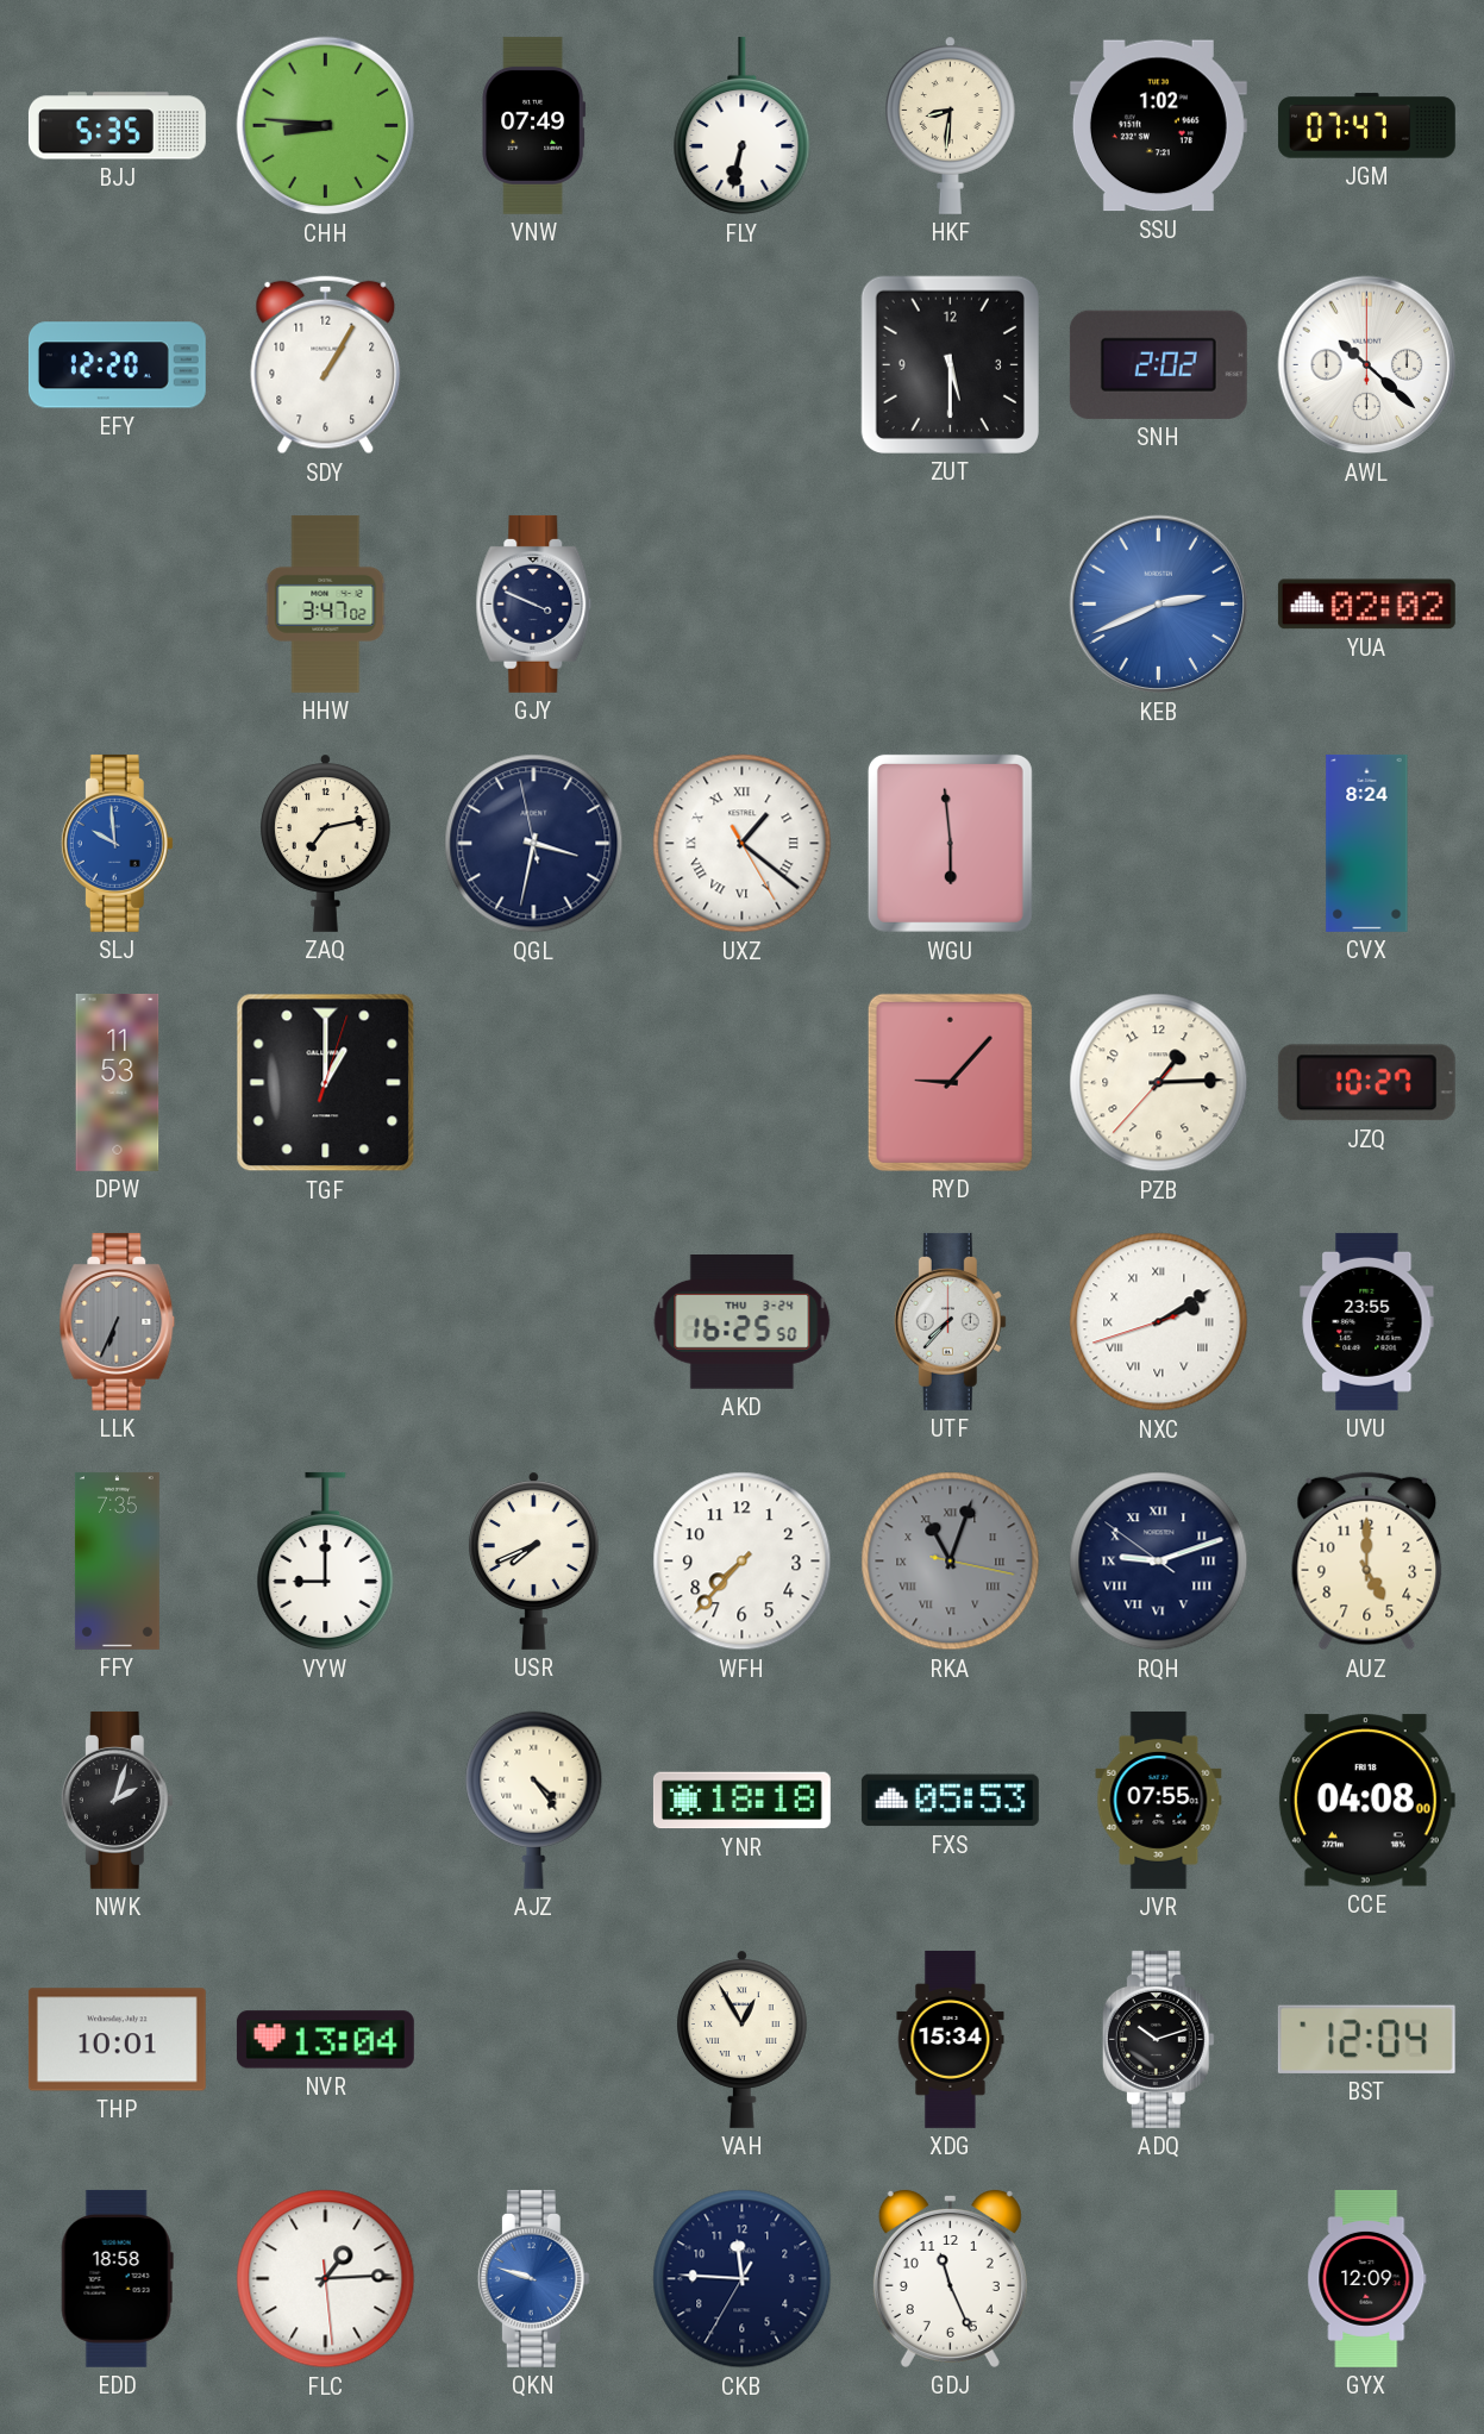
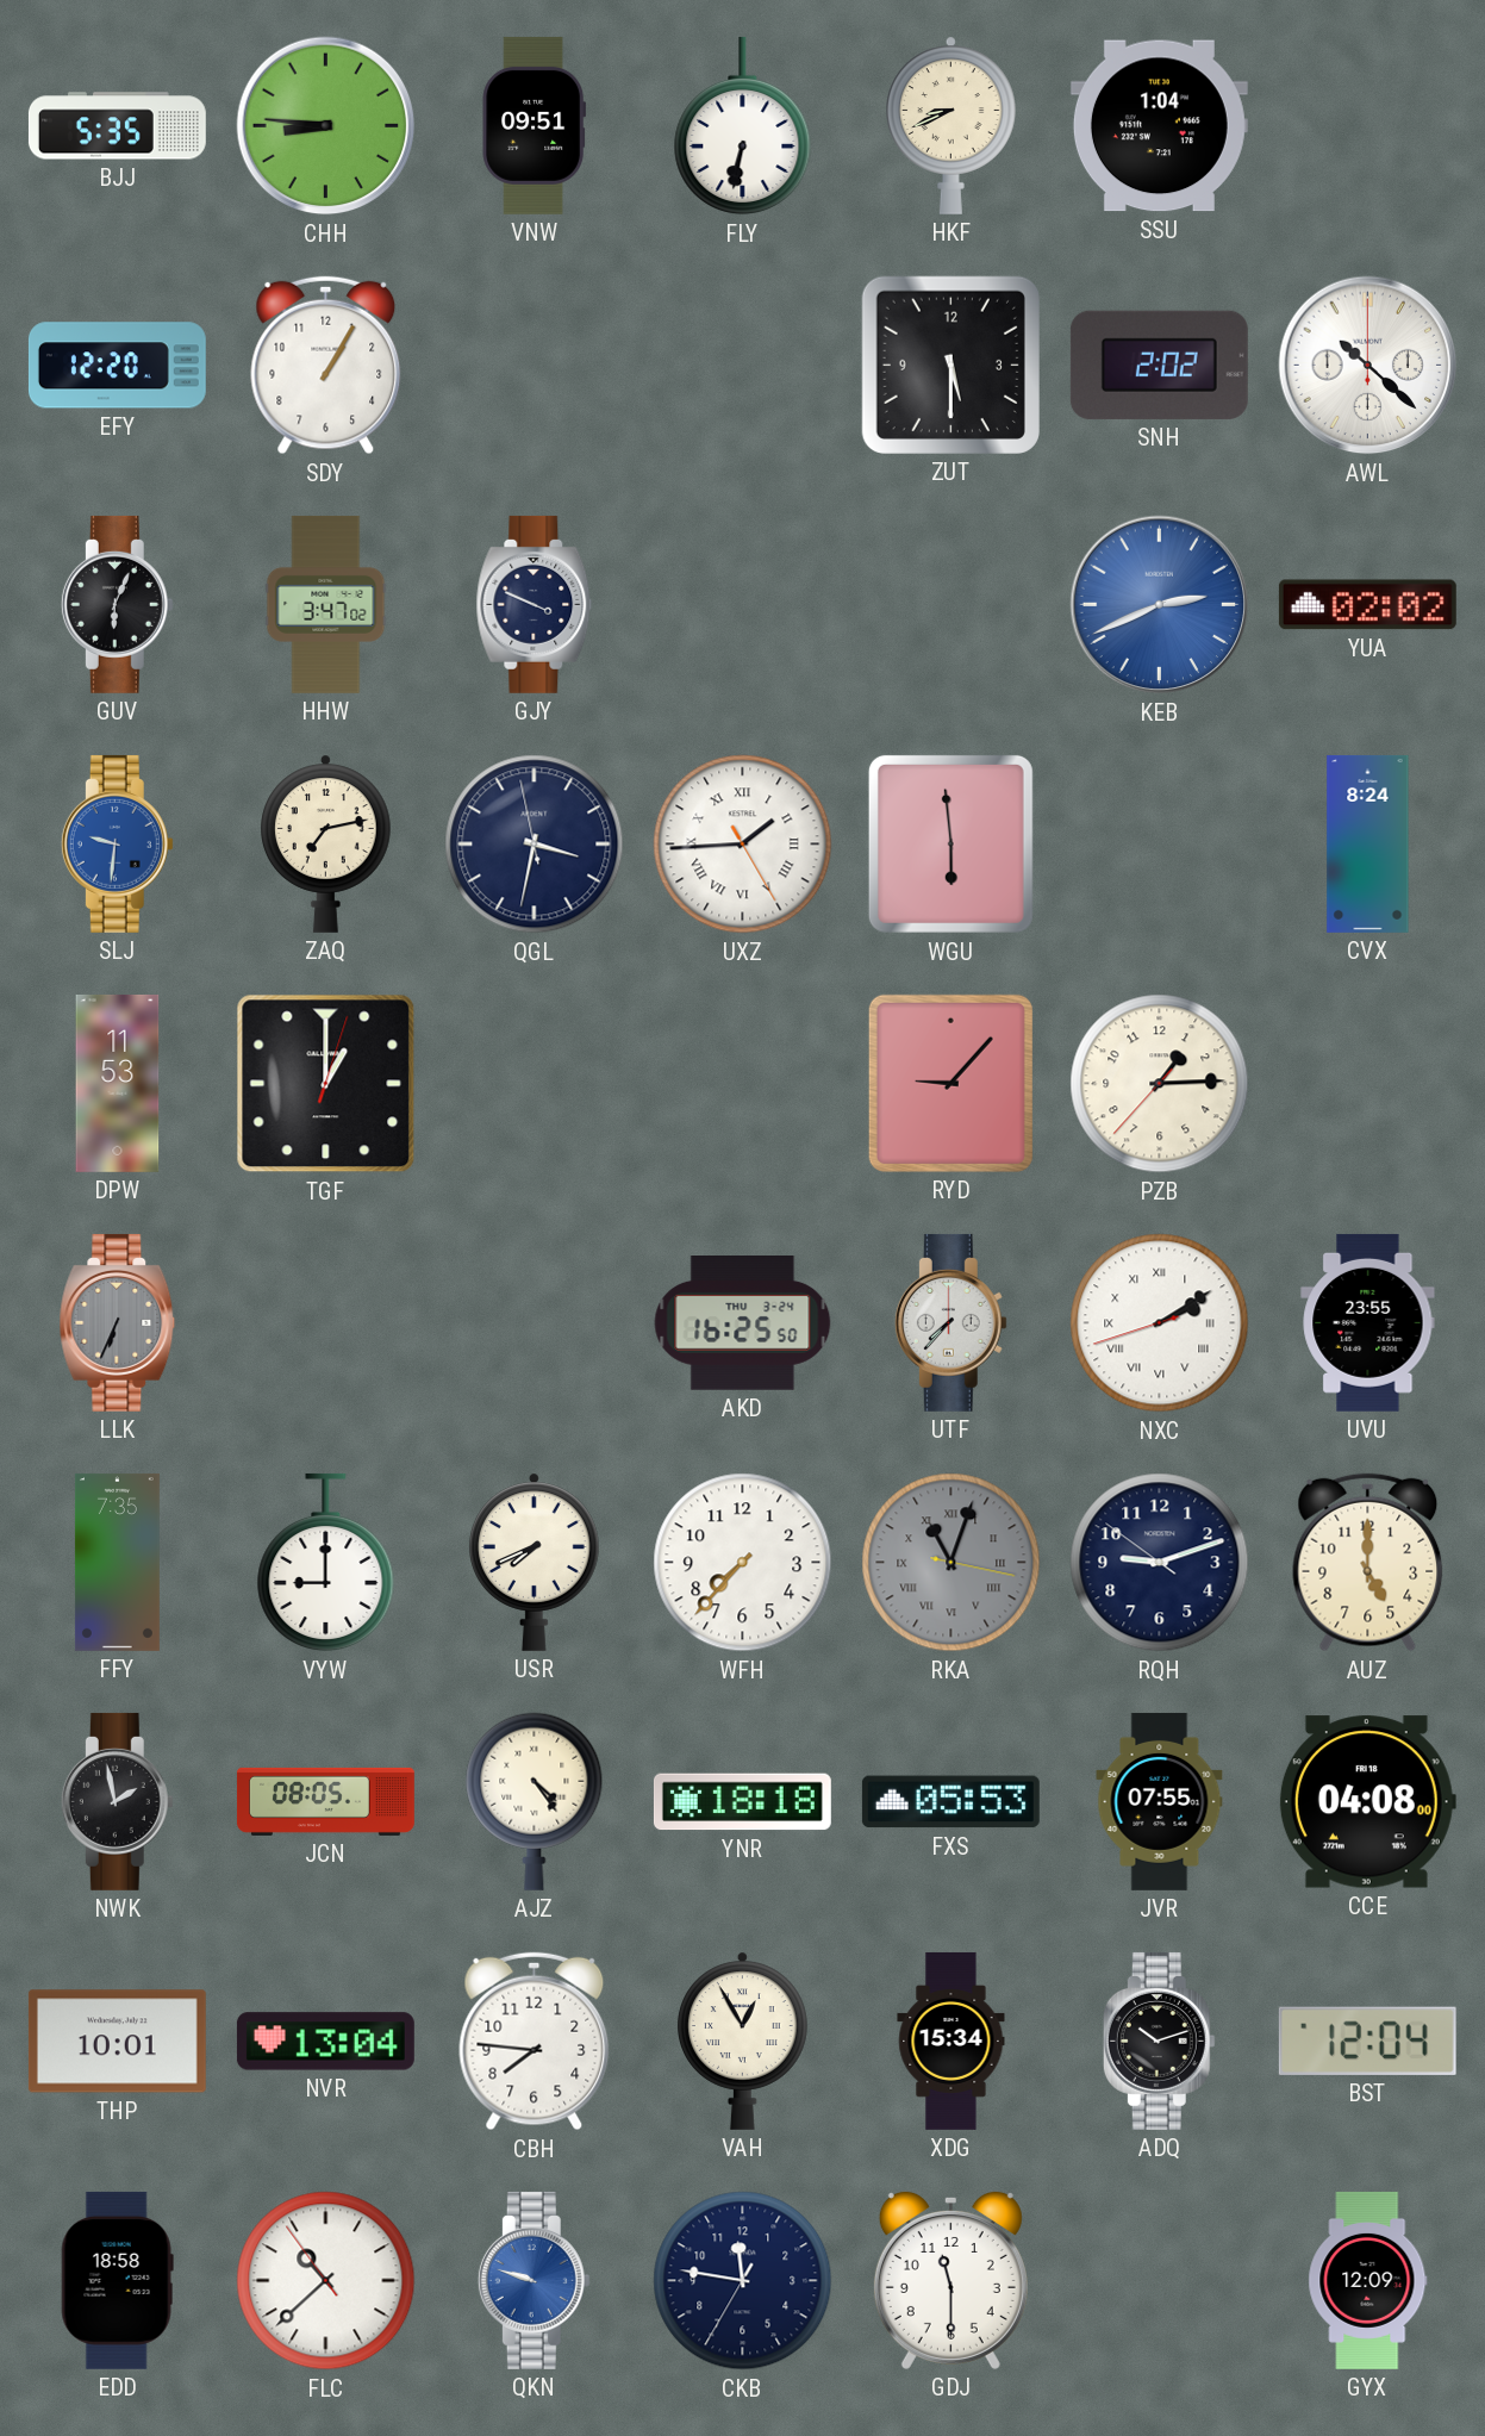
VNW: 07:49 -> 09:51
HKF: 8:31 -> 8:41
SSU: 1:02 -> 1:04
JGM: 07:47 -> none
GUV: none -> 6:04
SLJ: 9:59 -> 9:31
UXZ: 1:21 -> 1:44
JZQ: 10:27 -> none
RQH numerals: Roman -> Arabic
NWK: 2:03 -> 1:58
JCN: none -> 08:05
CBH: none -> 7:46
FLC: 1:14 -> 10:37
CKB: 11:45 -> 11:46
GDJ: 11:26 -> 11:30
